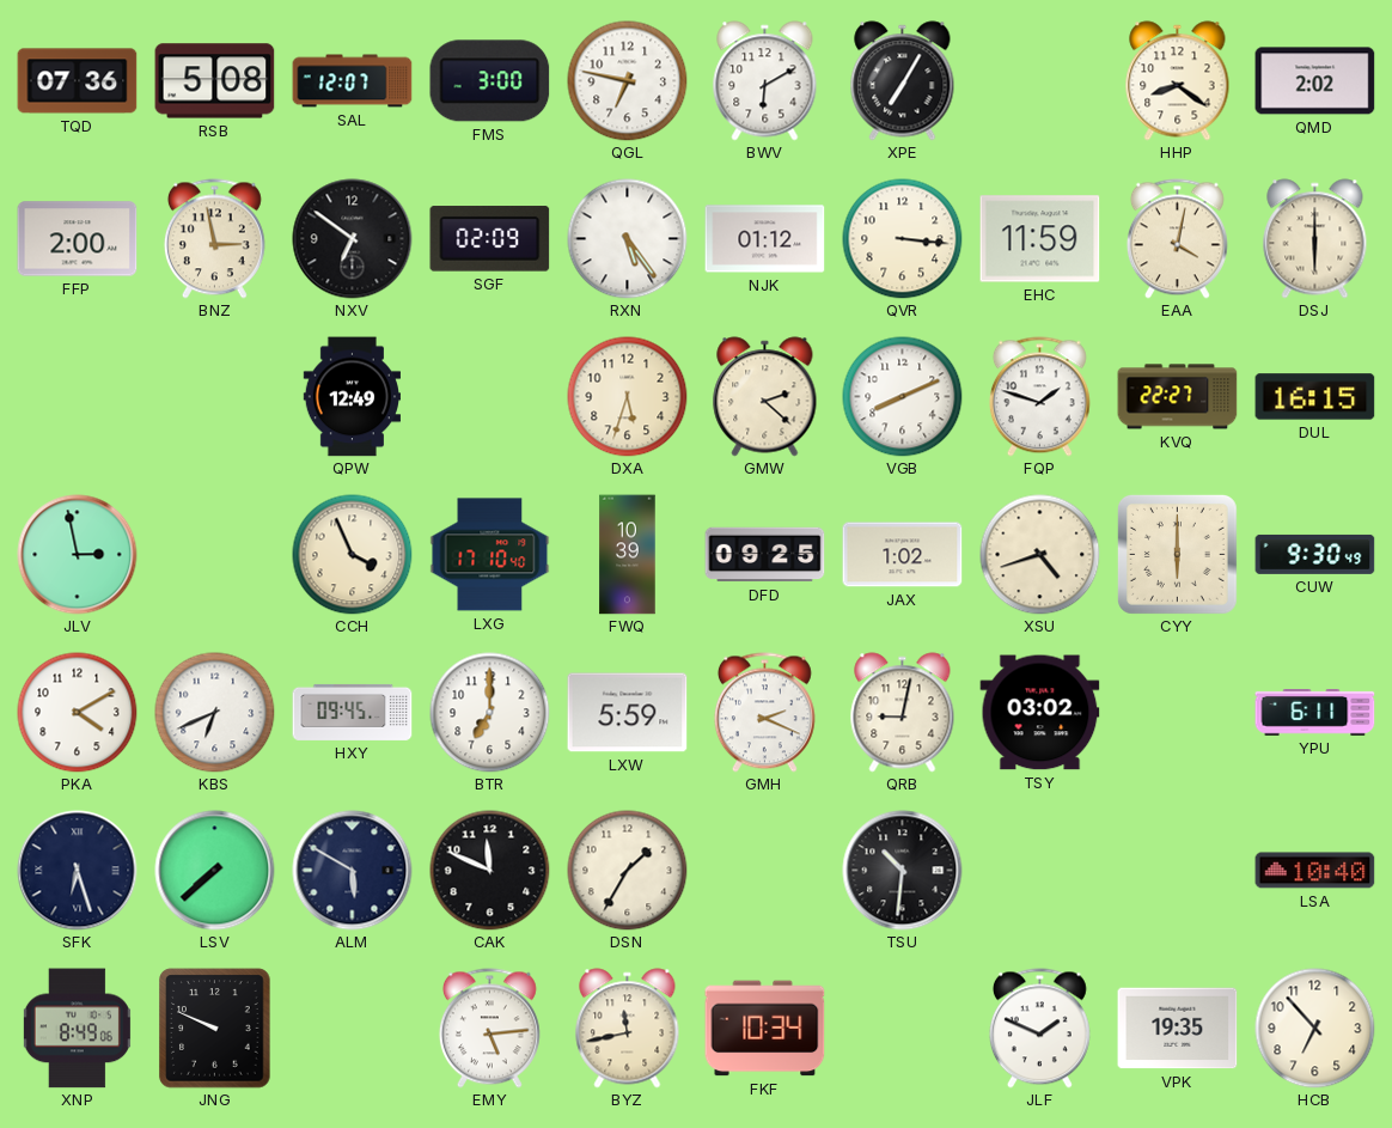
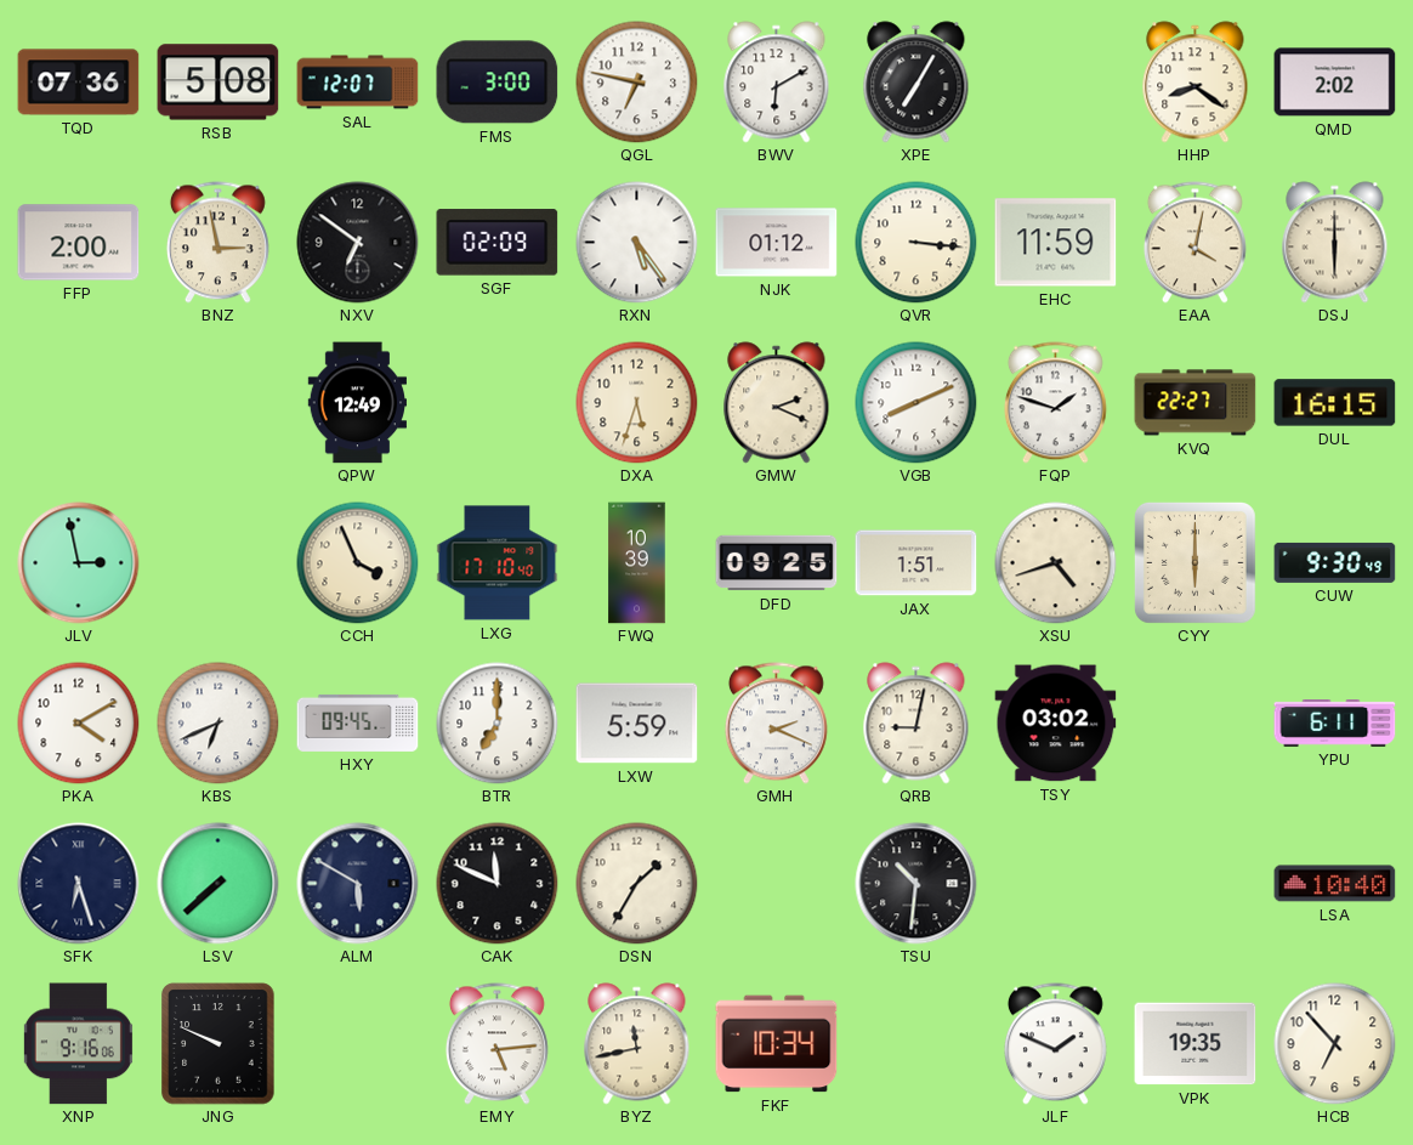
GMW: 2:22 -> 2:19
JAX: 1:02 -> 1:51
XNP: 8:49 -> 9:16
